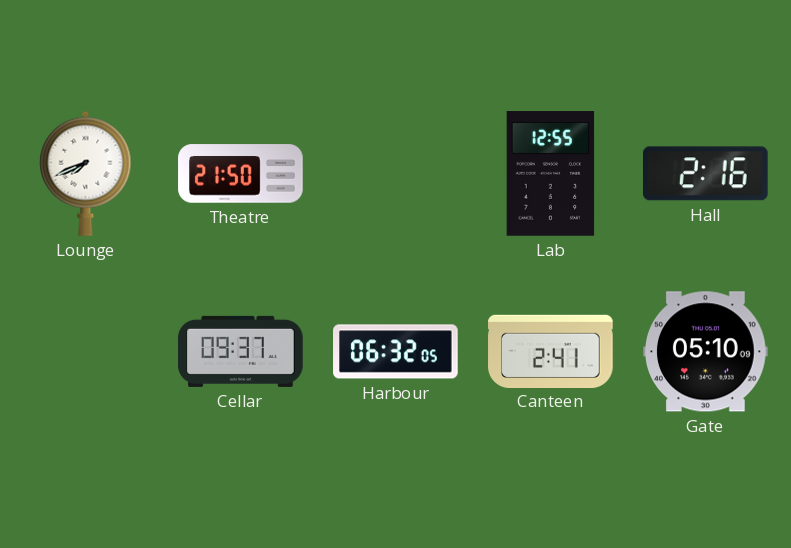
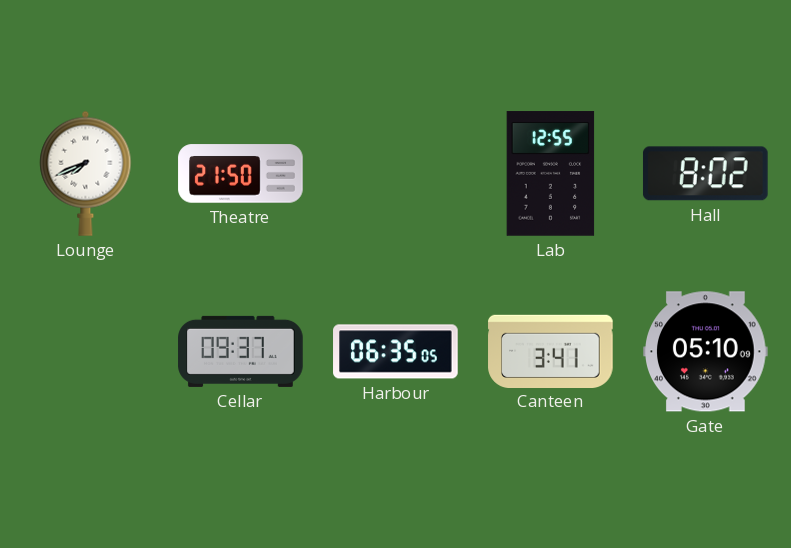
Hall: 2:16 -> 8:02
Harbour: 06:32 -> 06:35
Canteen: 2:41 -> 3:41
